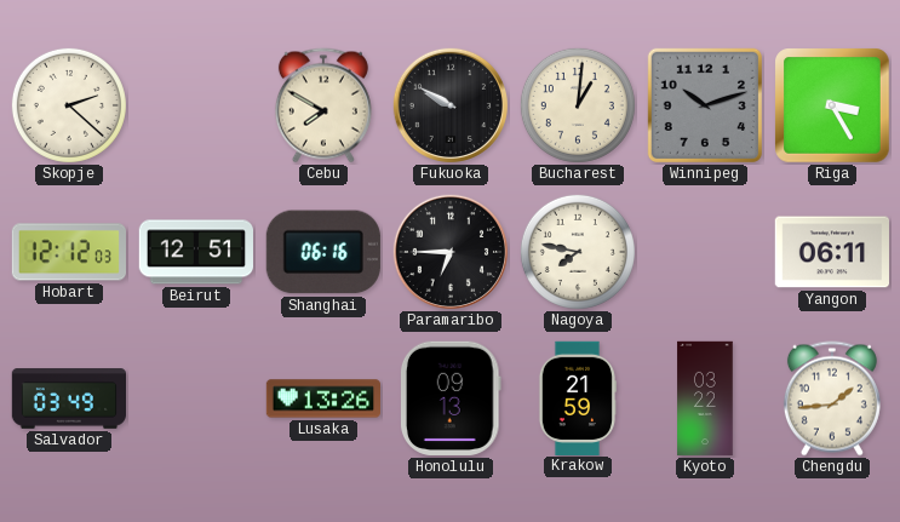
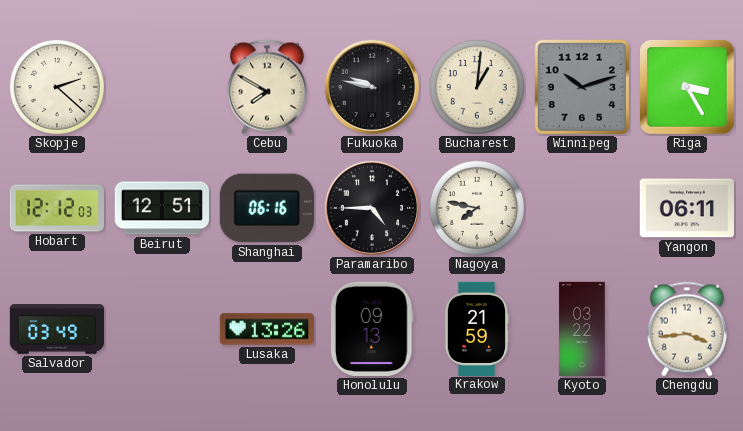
Fukuoka: 9:50 -> 9:47
Paramaribo: 6:45 -> 4:45
Chengdu: 1:44 -> 3:44
